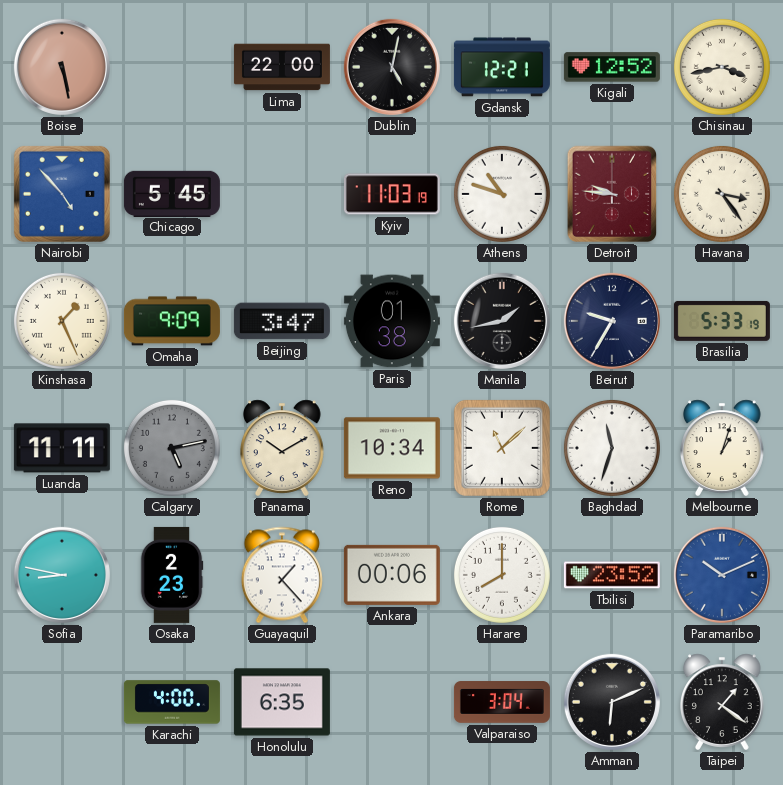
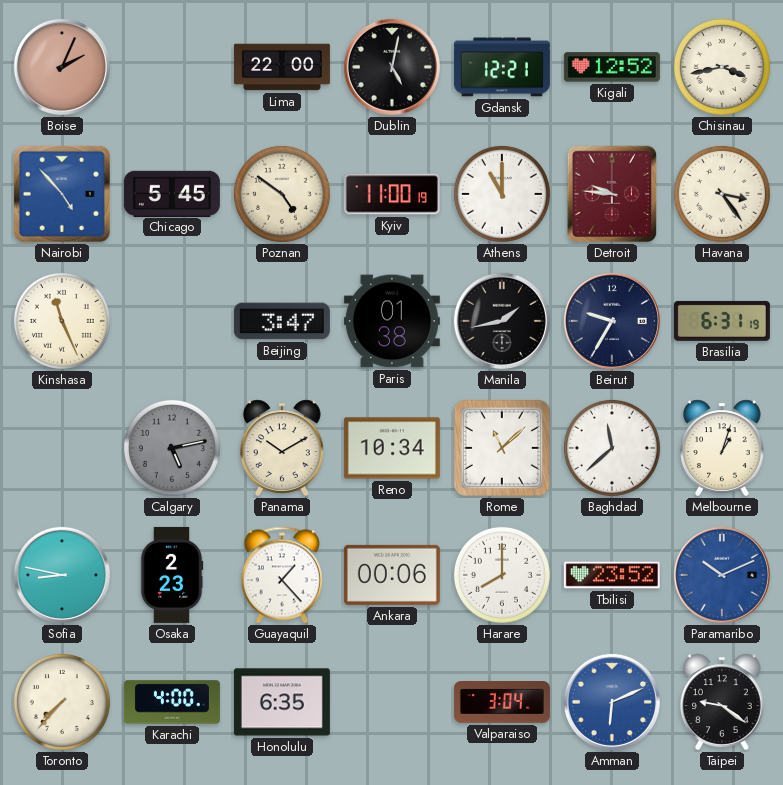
Boise: 5:28 -> 2:04
Poznan: none -> 4:51
Kyiv: 11:03 -> 11:00
Athens: 10:48 -> 11:00
Kinshasa: 1:26 -> 11:26
Omaha: 9:09 -> none
Brasilia: 5:33 -> 6:31
Luanda: 11:11 -> none
Baghdad: 11:33 -> 11:38
Toronto: none -> 7:37
Amman dial: black -> blue
Taipei: 1:21 -> 9:21
